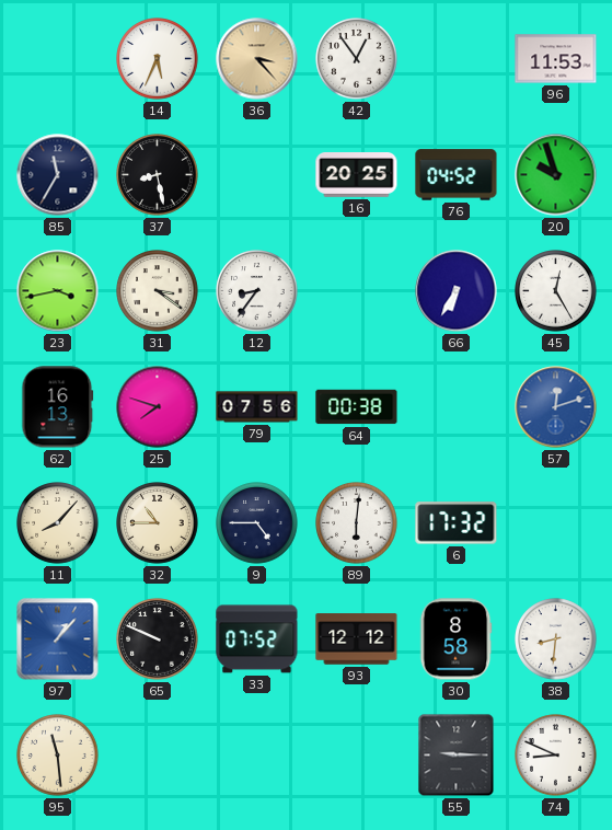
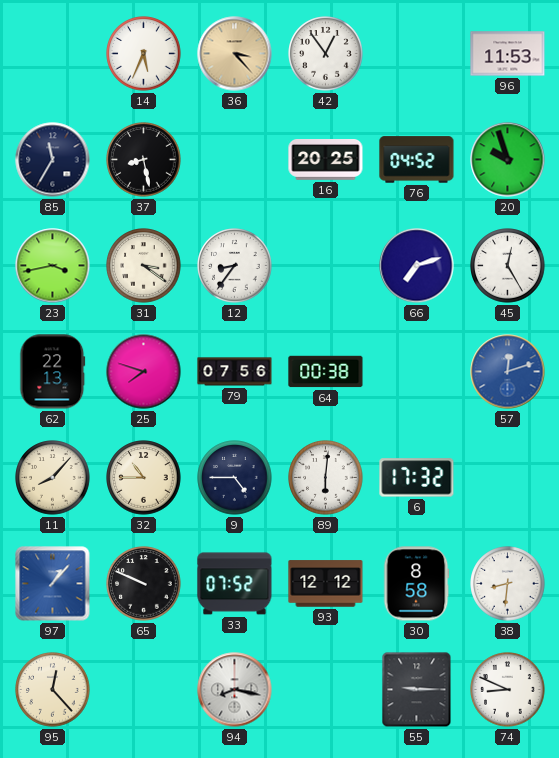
66: 6:35 -> 7:12
62: 16:13 -> 22:13
95: 11:29 -> 12:23
94: none -> 8:17
